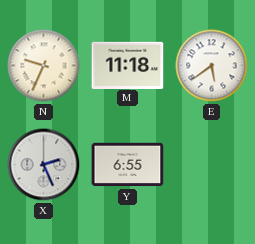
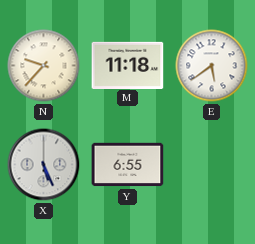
N: 9:34 -> 9:37
X: 2:26 -> 5:26
